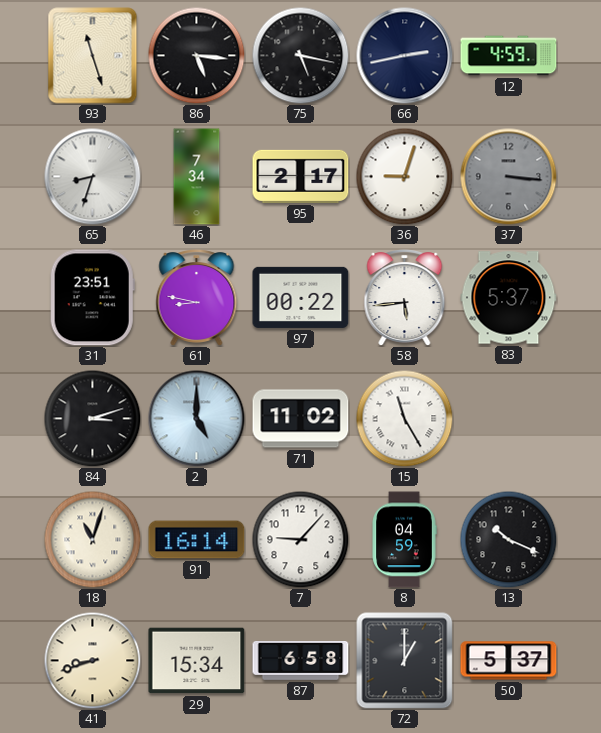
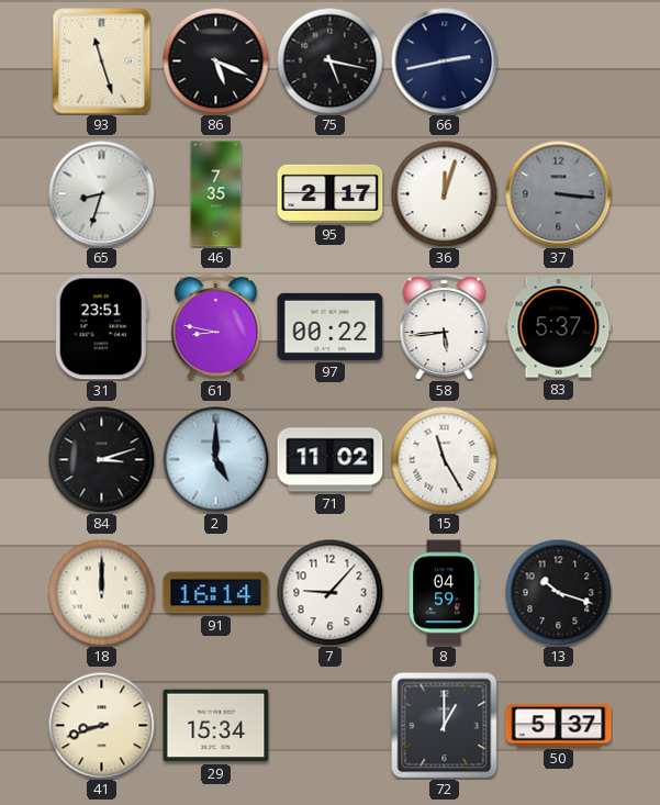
86: 5:16 -> 5:19
12: 4:59 -> none
46: 7:34 -> 7:35
36: 9:03 -> 12:03
18: 11:03 -> 12:00
13: 10:19 -> 10:18
87: 6:58 -> none
